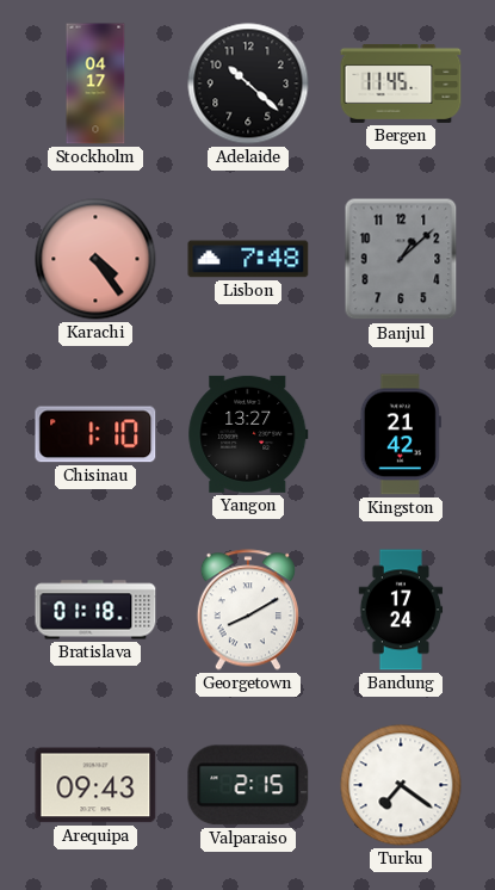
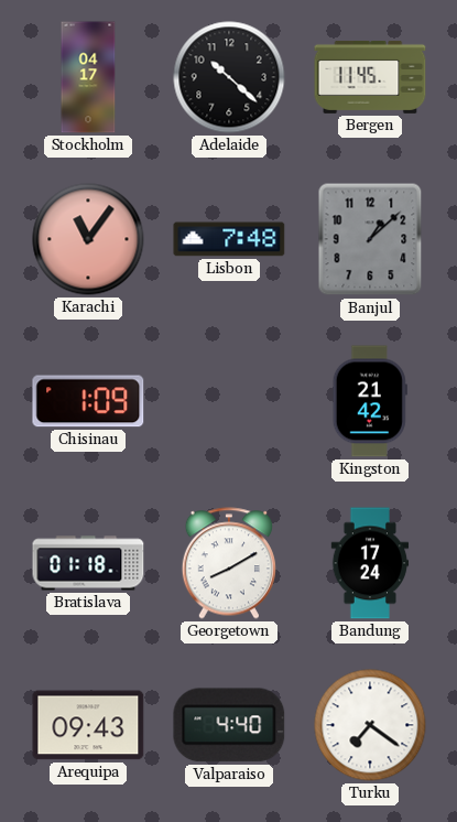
Karachi: 4:24 -> 11:06
Chisinau: 1:10 -> 1:09
Yangon: 13:27 -> none
Valparaiso: 2:15 -> 4:40
